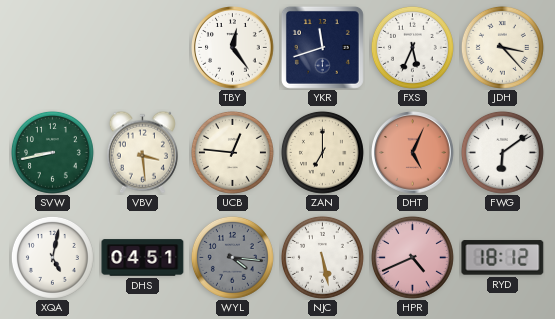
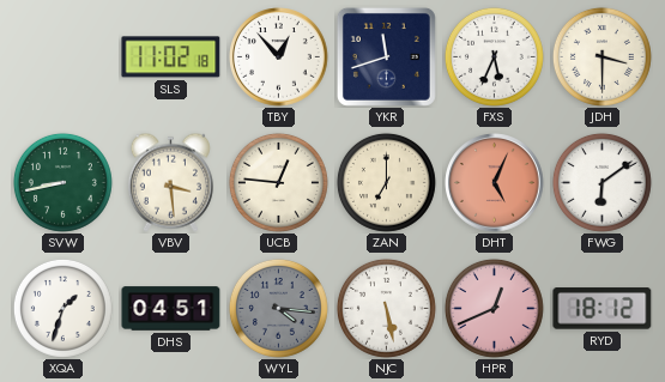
SLS: none -> 11:02
TBY: 12:24 -> 12:53
JDH: 3:23 -> 3:30
XQA: 5:02 -> 1:33
HPR: 4:41 -> 12:41
